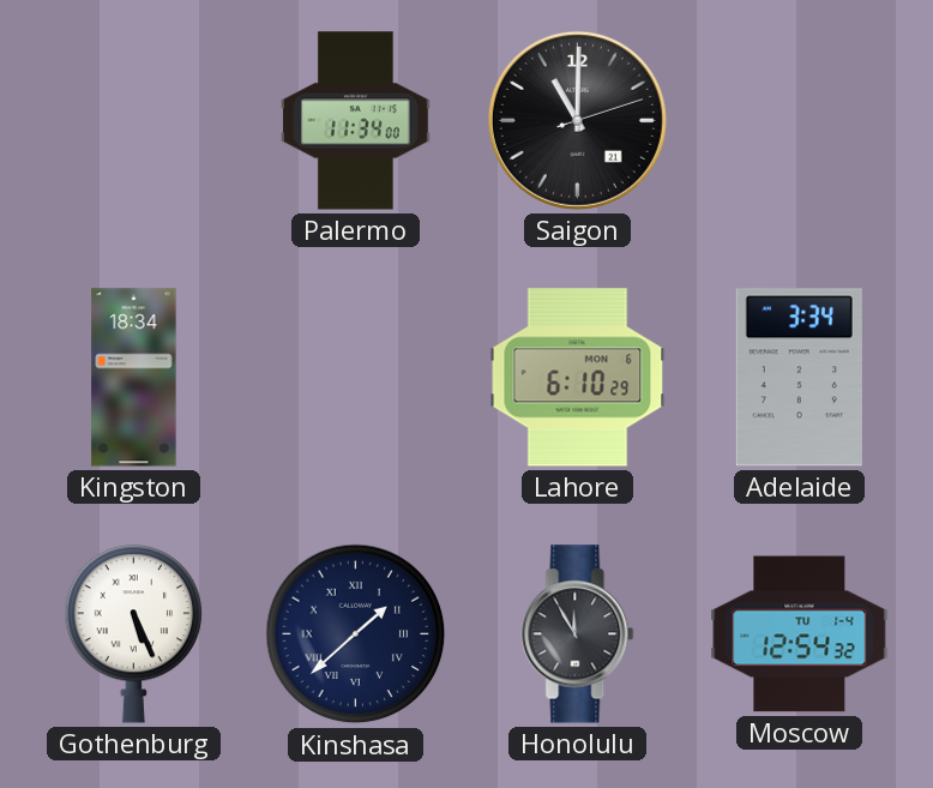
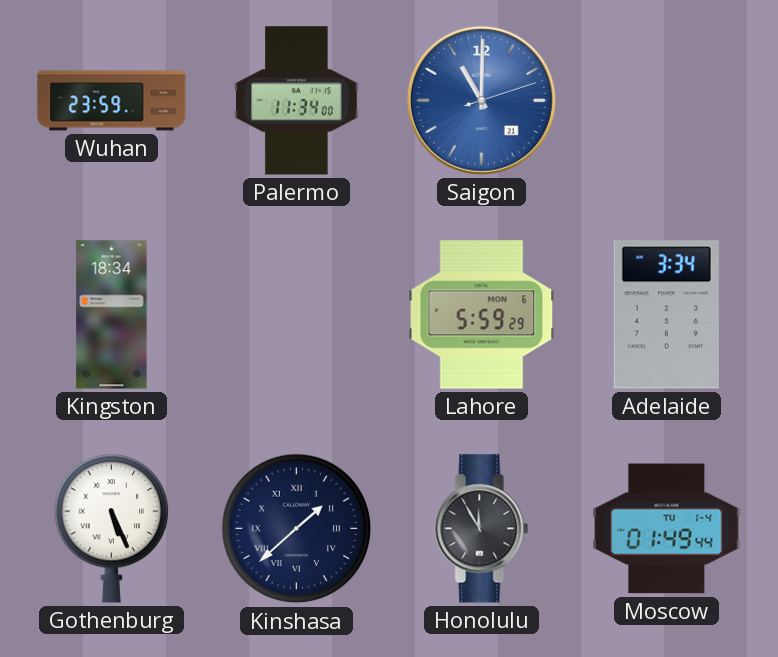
Wuhan: none -> 23:59
Saigon dial: black -> blue
Lahore: 6:10 -> 5:59
Moscow: 12:54 -> 01:49
